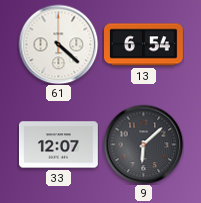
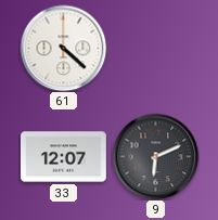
13: 6:54 -> none
9: 6:08 -> 6:11
